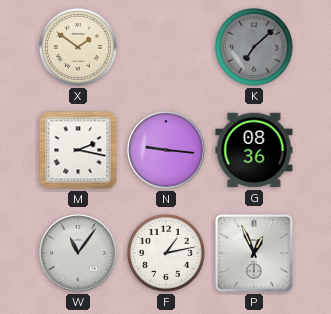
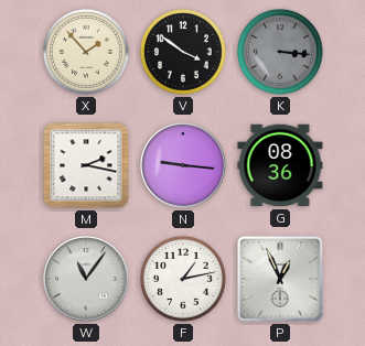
X: 1:51 -> 1:53
V: none -> 3:51
K: 7:08 -> 3:16
